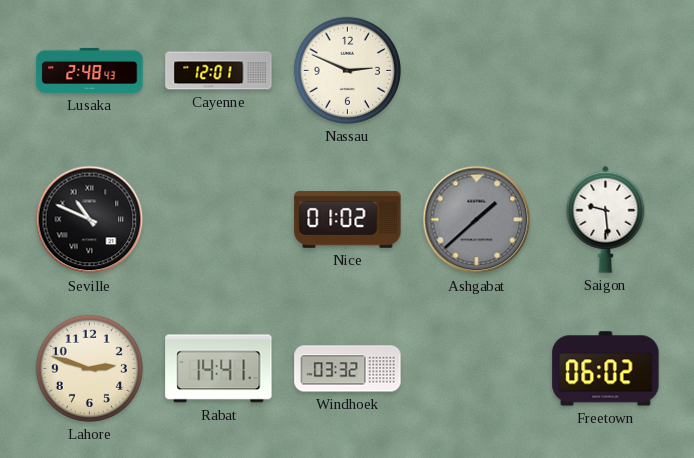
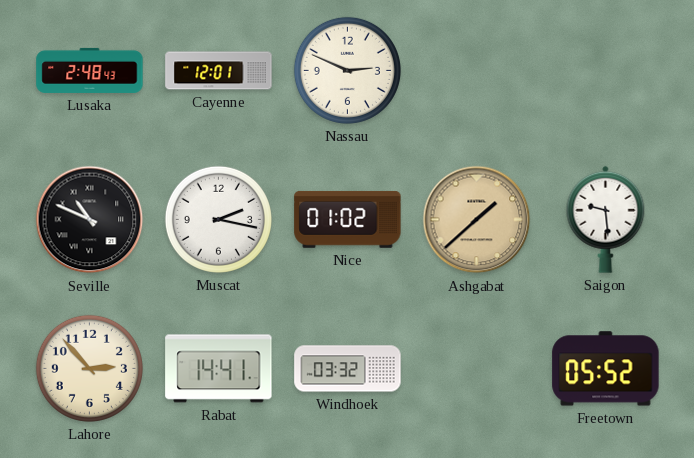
Muscat: none -> 2:17
Ashgabat dial: grey -> champagne
Lahore: 2:48 -> 2:53
Freetown: 06:02 -> 05:52
